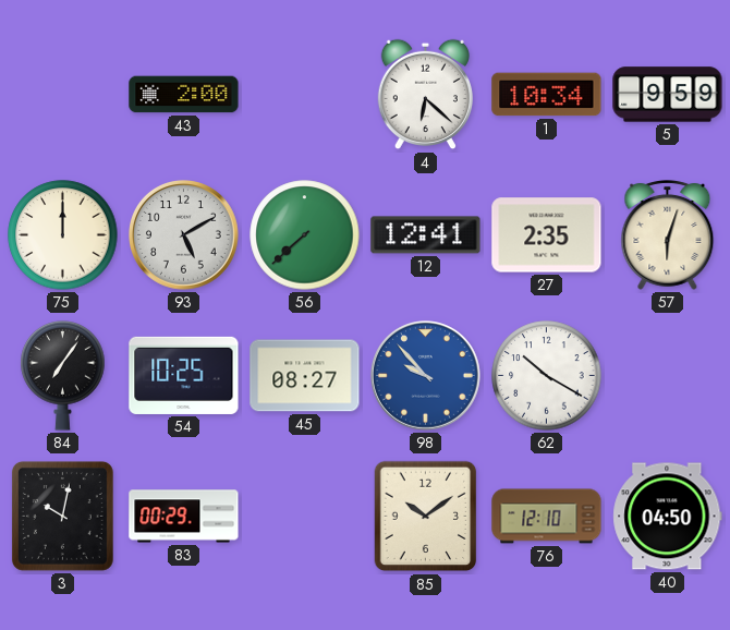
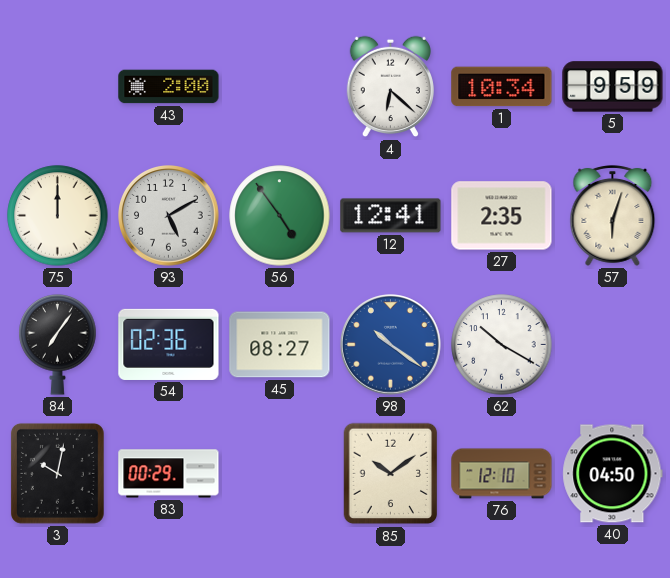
56: 7:38 -> 4:54
54: 10:25 -> 02:36
98: 9:53 -> 10:21
